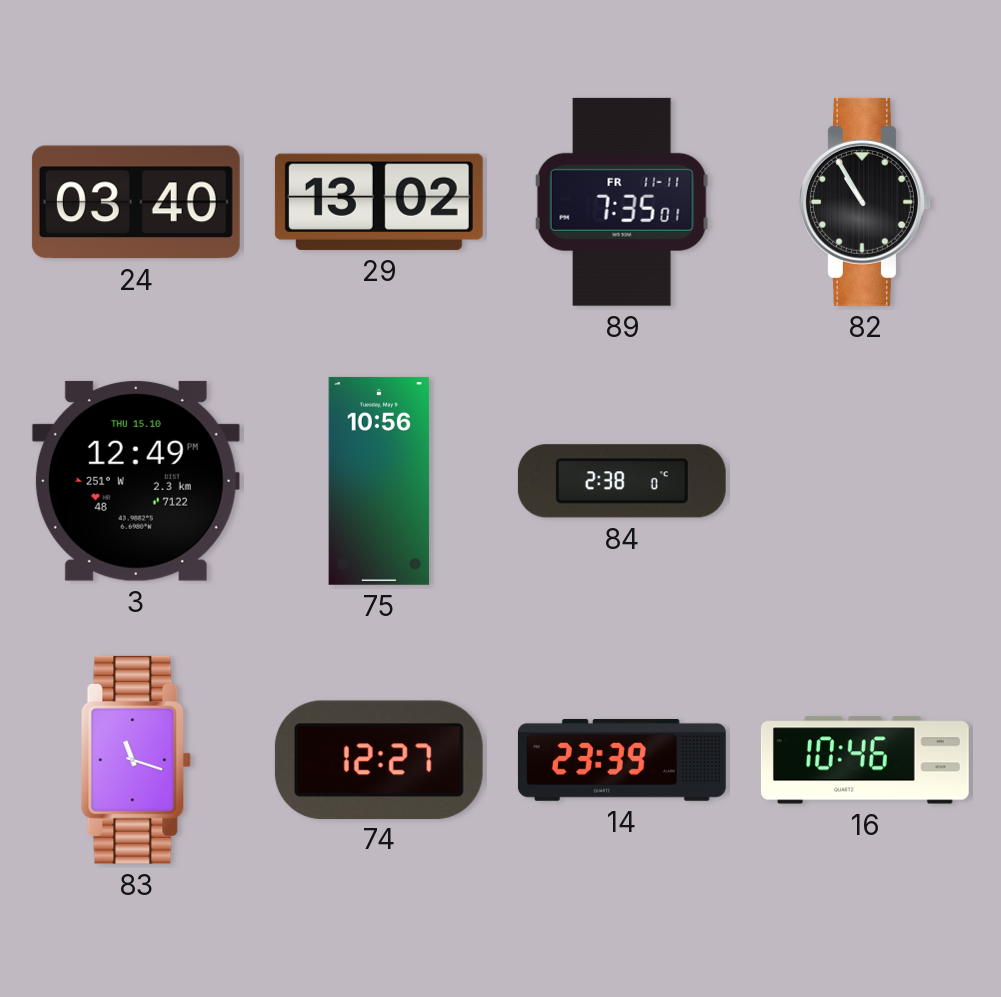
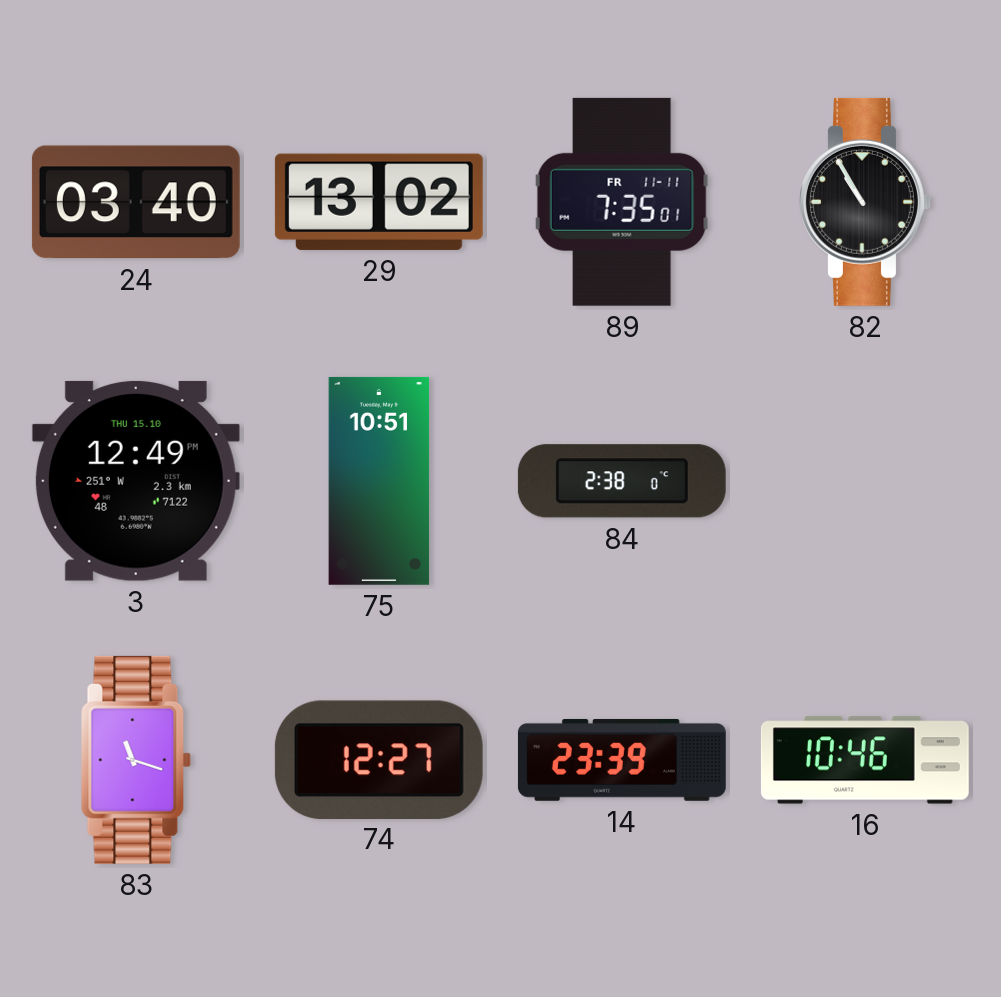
75: 10:56 -> 10:51
